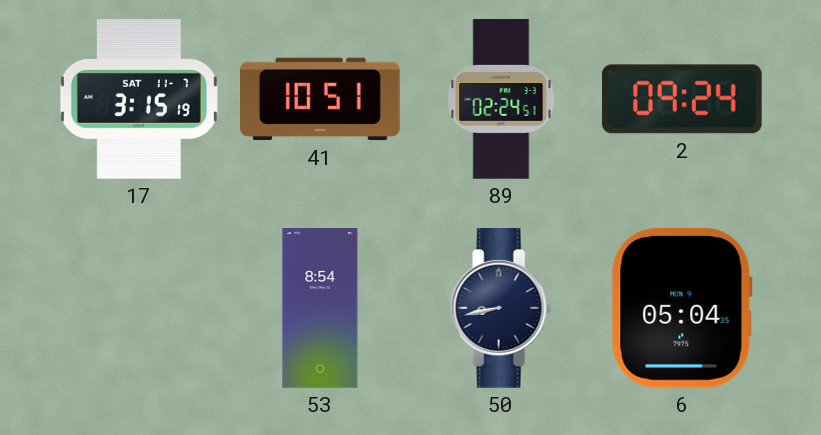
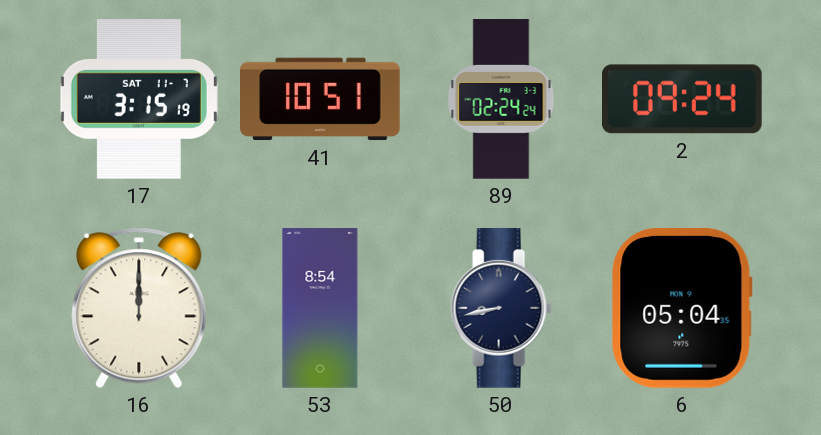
89: 02:24:51 -> 02:24:24
16: none -> 12:00
